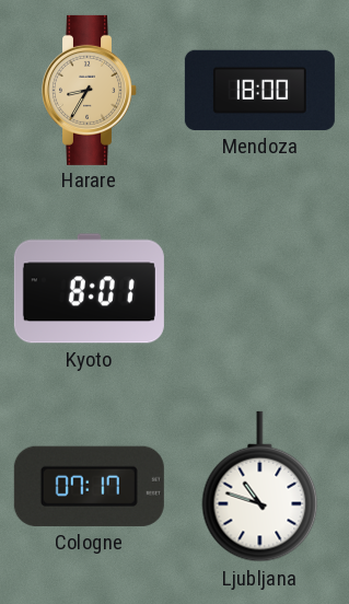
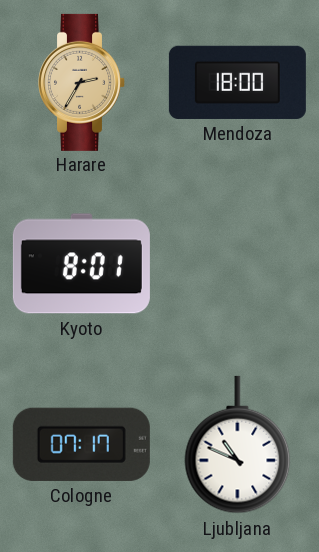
Harare: 8:35 -> 2:35
Ljubljana: 10:48 -> 10:49
